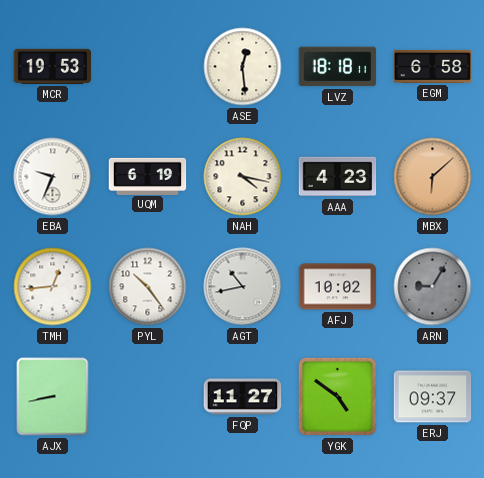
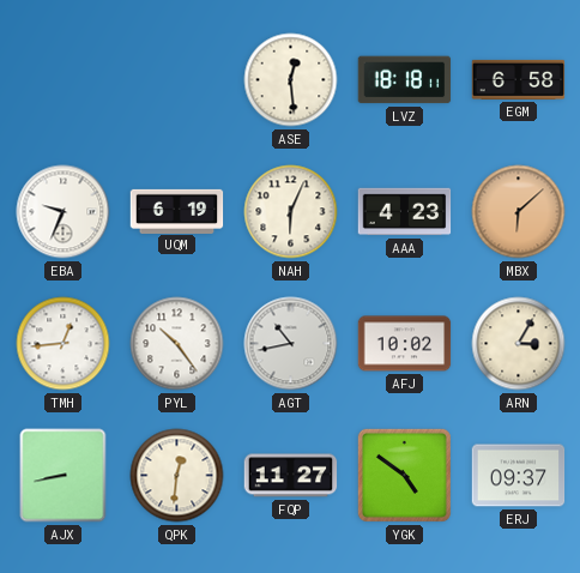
MCR: 19:53 -> none
NAH: 4:17 -> 6:04
ARN: 9:05 -> 3:05
ARN dial: grey -> cream
QPK: none -> 12:31
